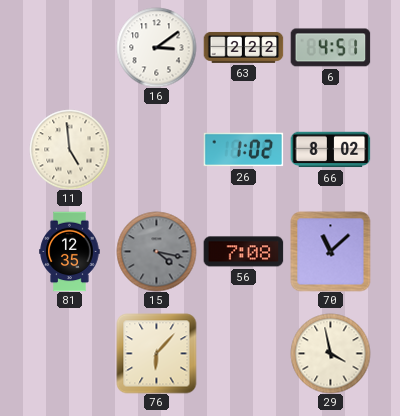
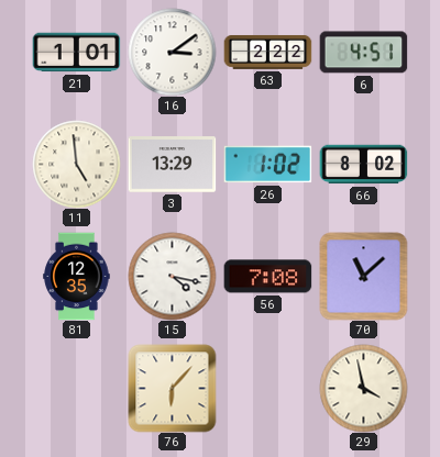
21: none -> 1:01
3: none -> 13:29
15 dial: grey -> white
